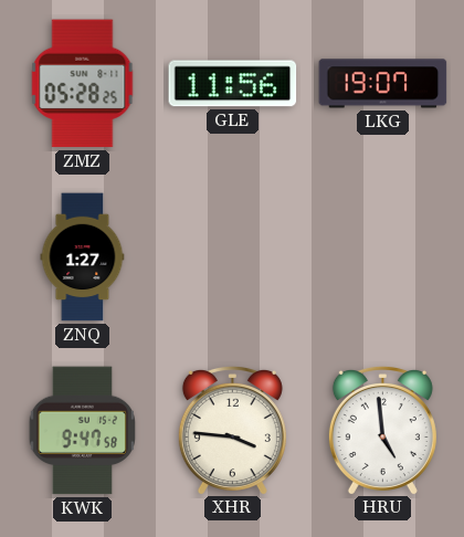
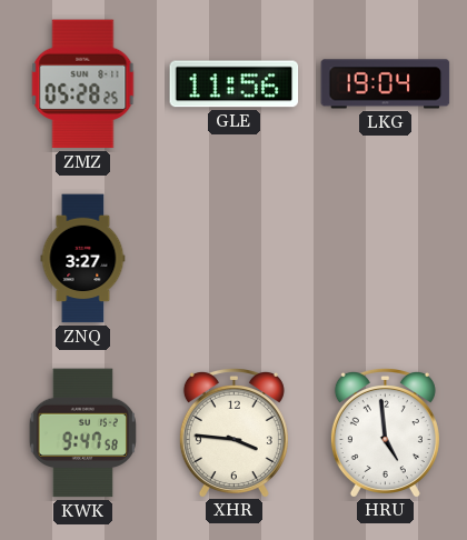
LKG: 19:07 -> 19:04
ZNQ: 1:27 -> 3:27
